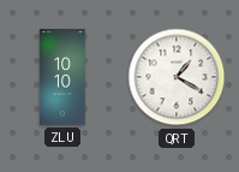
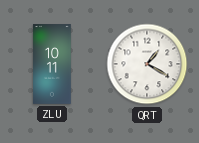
ZLU: 10:10 -> 10:11
